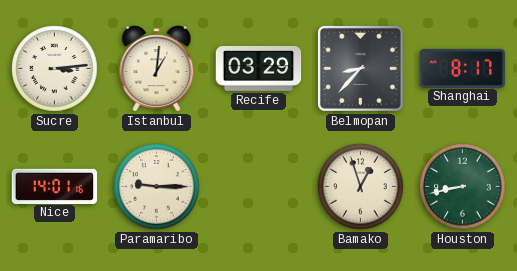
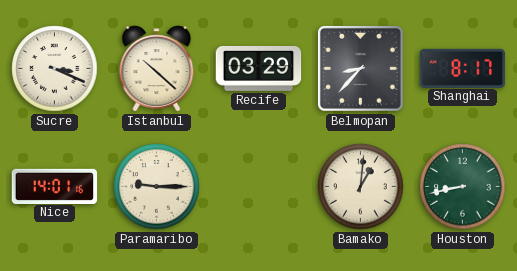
Sucre: 3:14 -> 3:19
Istanbul: 1:01 -> 10:22
Bamako: 12:57 -> 1:01
